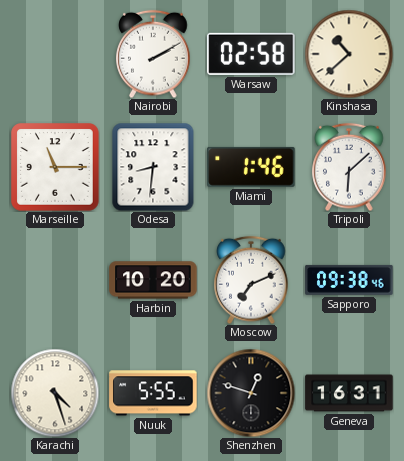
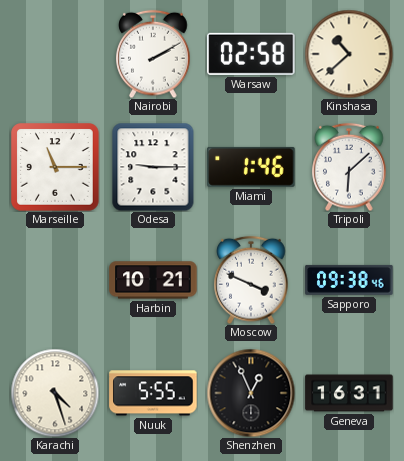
Odesa: 8:31 -> 9:15
Harbin: 10:20 -> 10:21
Moscow: 7:11 -> 3:49
Shenzhen: 12:48 -> 12:56
